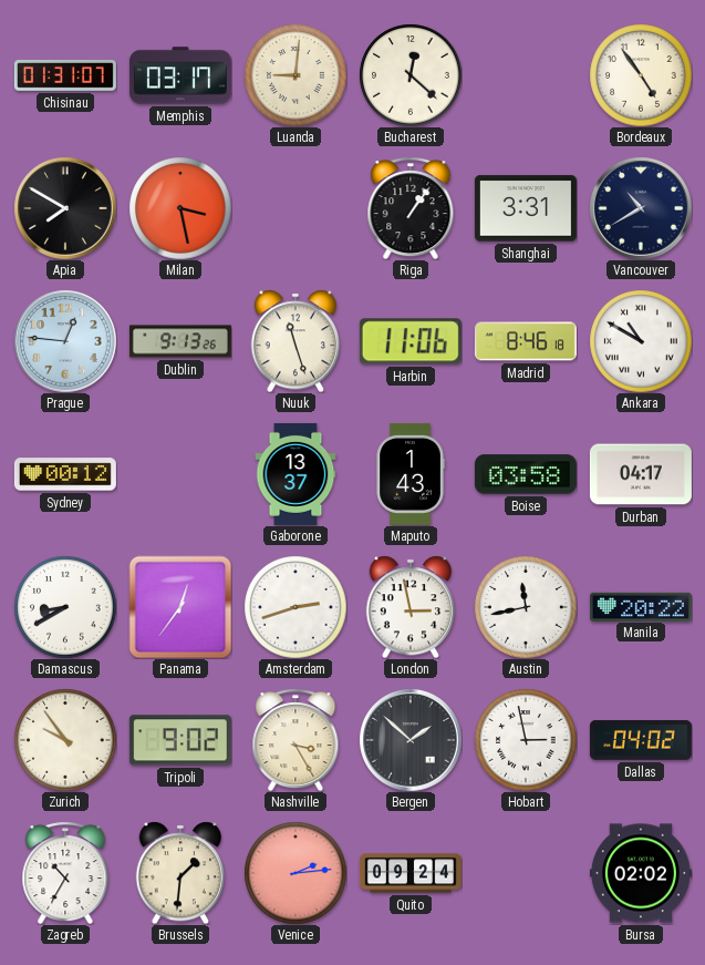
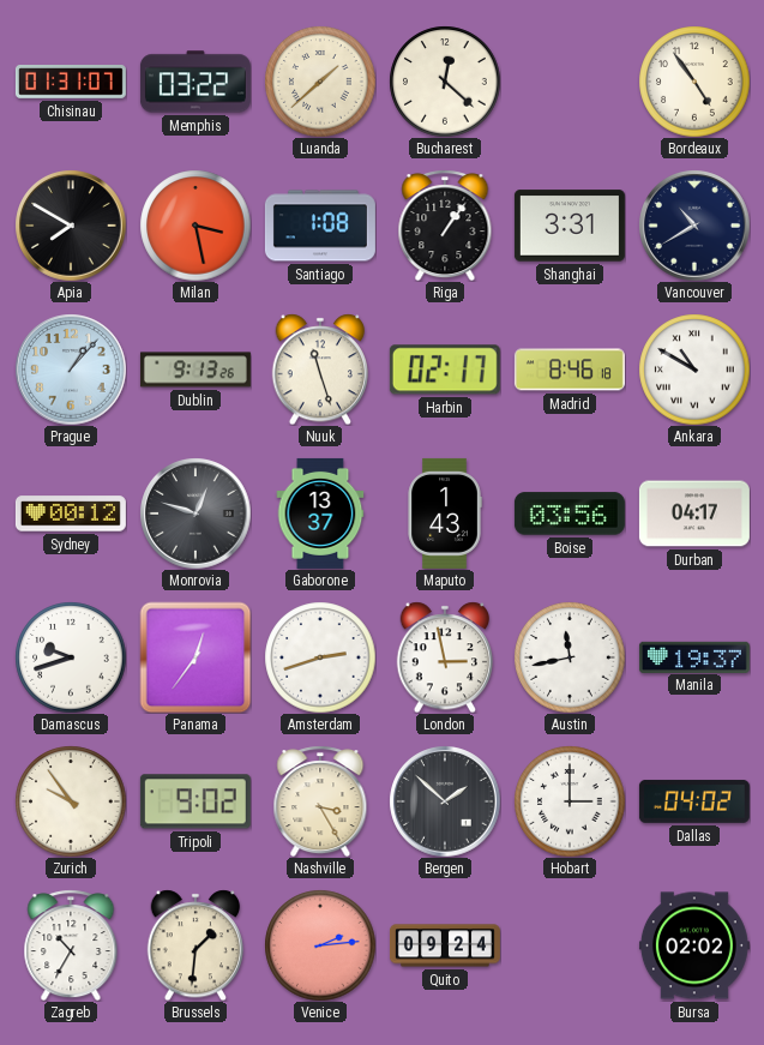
Memphis: 03:17 -> 03:22
Luanda: 9:01 -> 1:38
Santiago: none -> 1:08
Prague: 12:46 -> 1:07
Harbin: 11:06 -> 02:17
Monrovia: none -> 12:48
Boise: 03:58 -> 03:56
Damascus: 8:40 -> 9:42
Manila: 20:22 -> 19:37
Hobart: 2:58 -> 3:00
